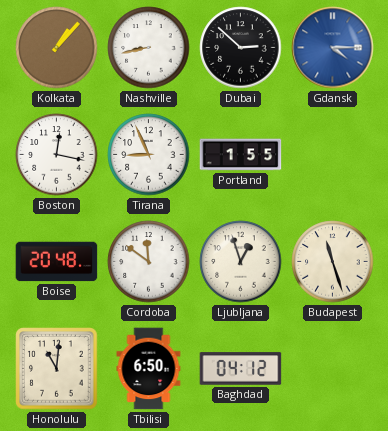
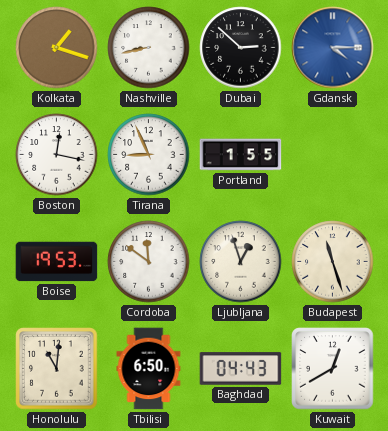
Kolkata: 1:07 -> 1:18
Boise: 20:48 -> 19:53
Baghdad: 04:12 -> 04:43
Kuwait: none -> 12:40
